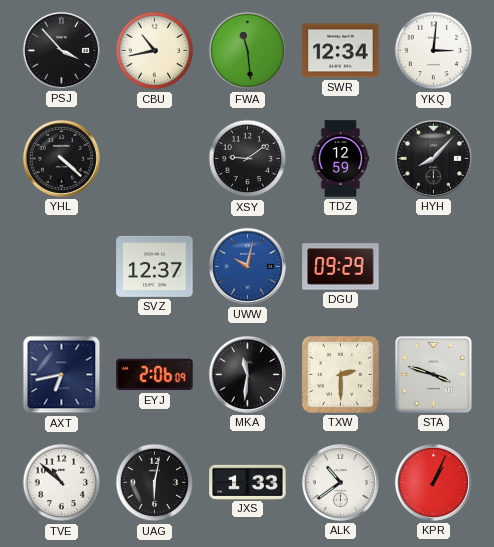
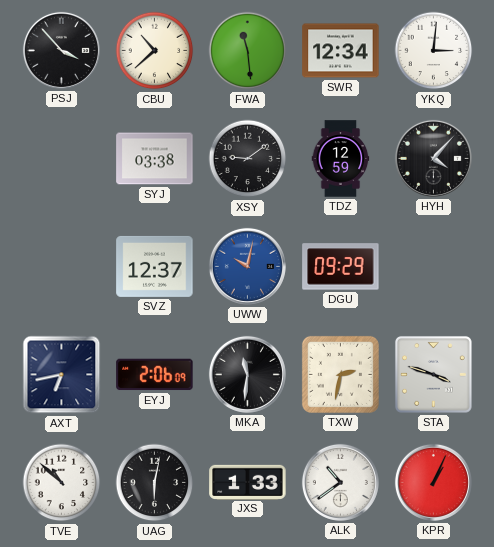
CBU: 10:43 -> 10:38
YHL: 4:22 -> none
SYJ: none -> 03:38
HYH: 8:07 -> 4:07
TXW: 2:30 -> 2:32
